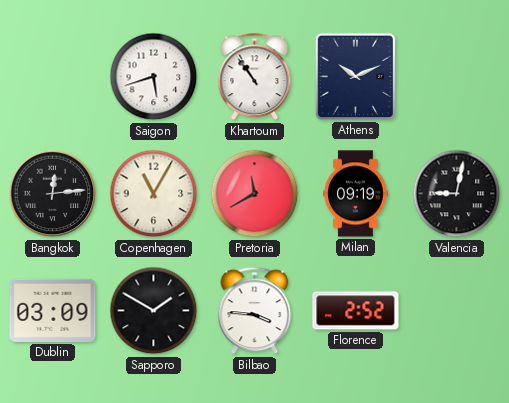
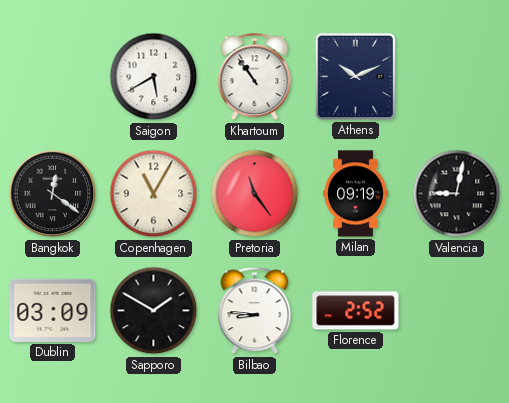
Saigon: 5:42 -> 5:40
Bangkok: 12:14 -> 12:21
Pretoria: 11:40 -> 11:24
Bilbao: 3:46 -> 8:46
